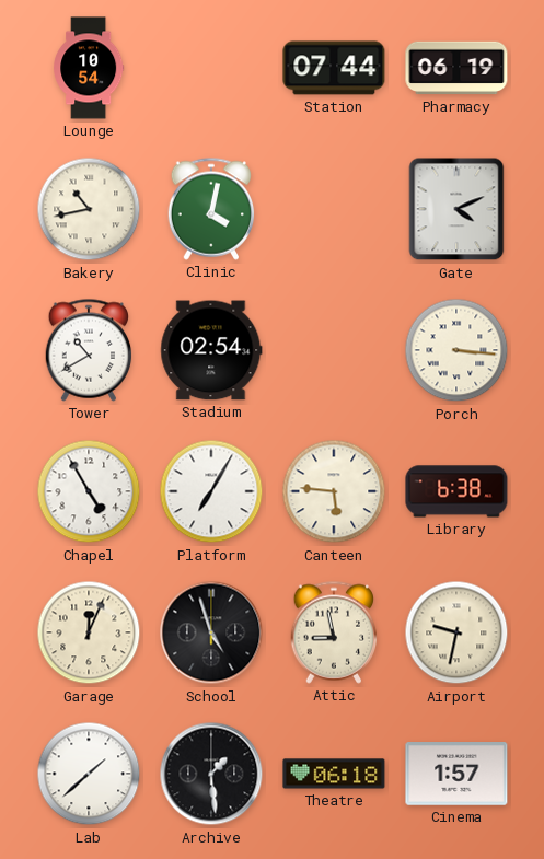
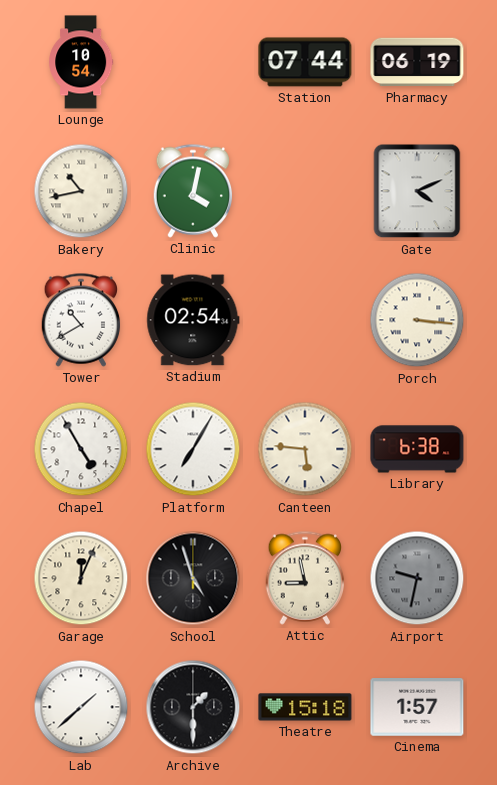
Airport dial: cream -> grey
Archive: 1:29 -> 1:30
Theatre: 06:18 -> 15:18
